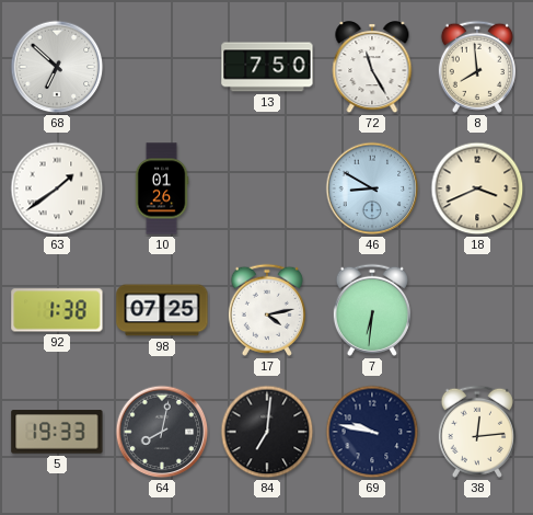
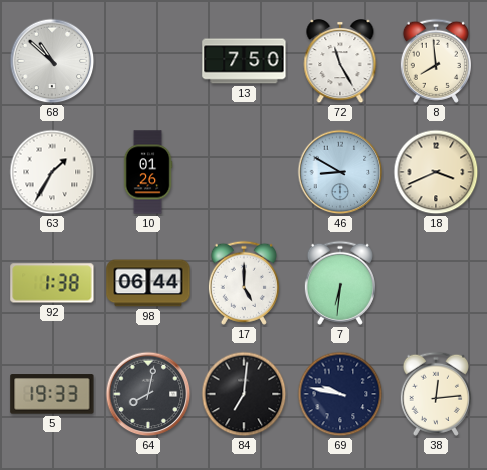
68: 6:52 -> 10:52
63: 1:39 -> 1:35
98: 07:25 -> 06:44
17: 4:13 -> 5:00
